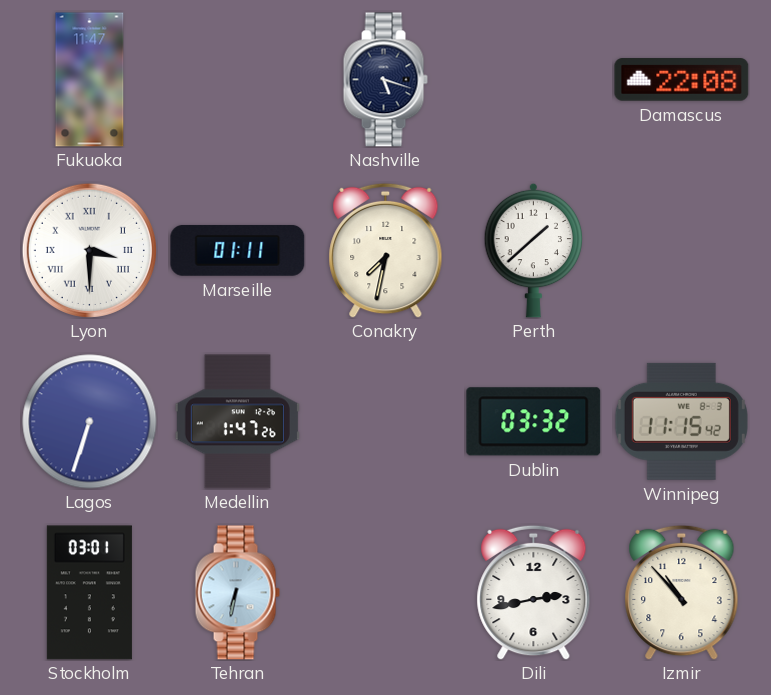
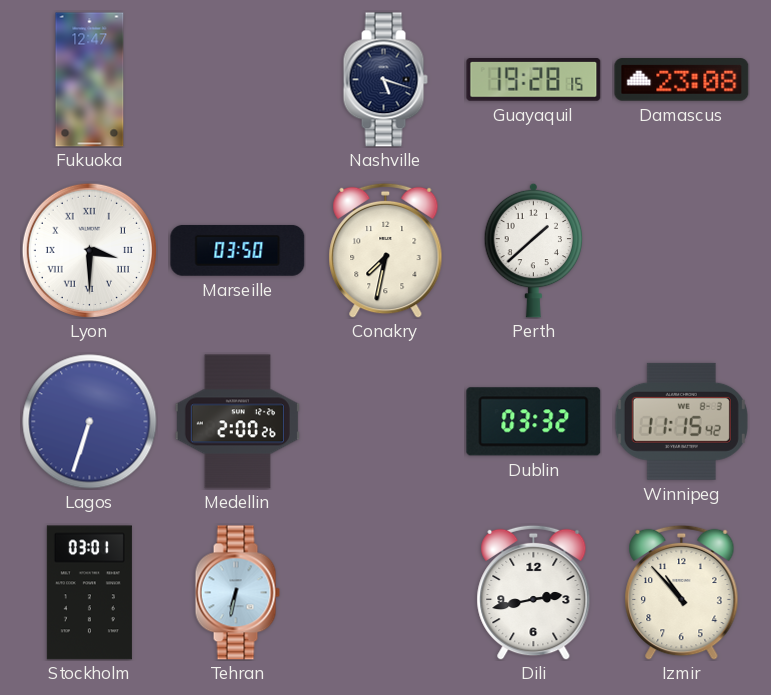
Fukuoka: 11:47 -> 12:47
Guayaquil: none -> 19:28
Damascus: 22:08 -> 23:08
Marseille: 01:11 -> 03:50
Medellin: 1:47 -> 2:00
